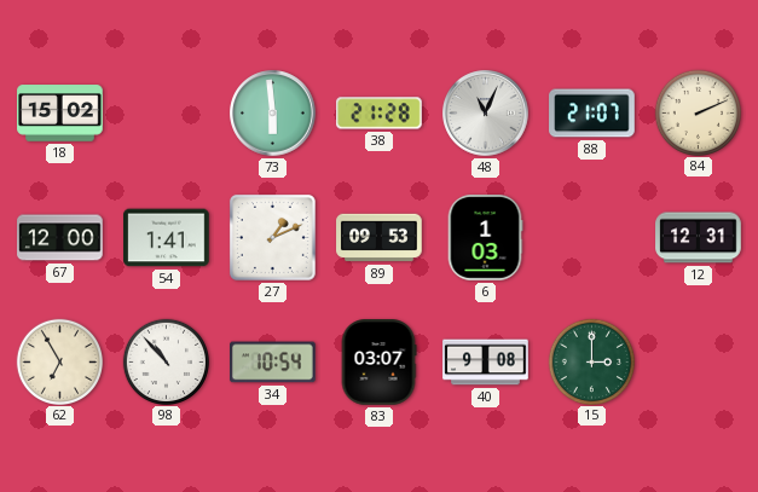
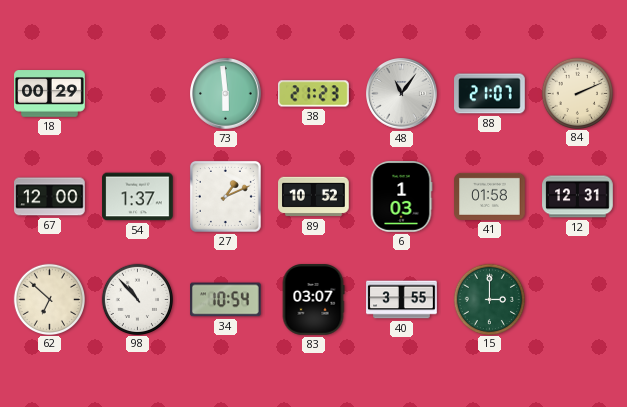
18: 15:02 -> 00:29
38: 21:28 -> 21:23
48: 11:04 -> 11:06
54: 1:41 -> 1:37
89: 09:53 -> 10:52
41: none -> 01:58
62: 6:55 -> 6:52
40: 9:08 -> 3:55
